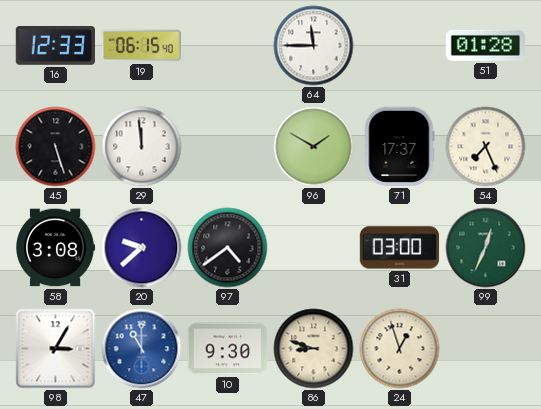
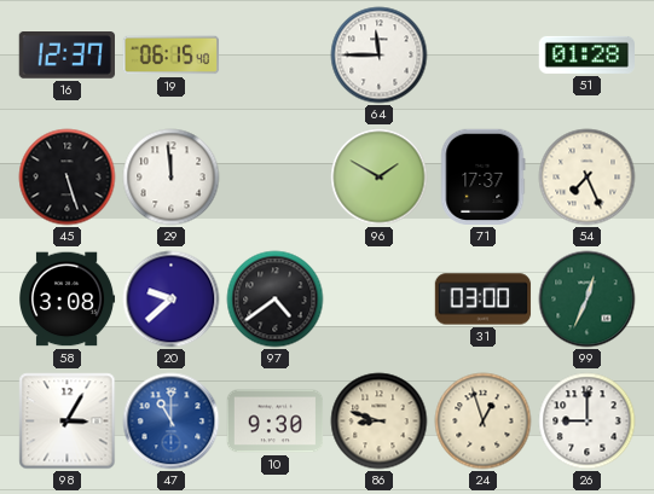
16: 12:33 -> 12:37
26: none -> 9:00
